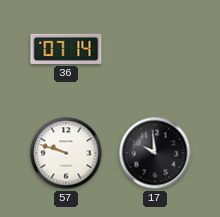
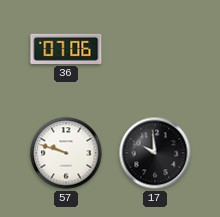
36: 07:14 -> 07:06
